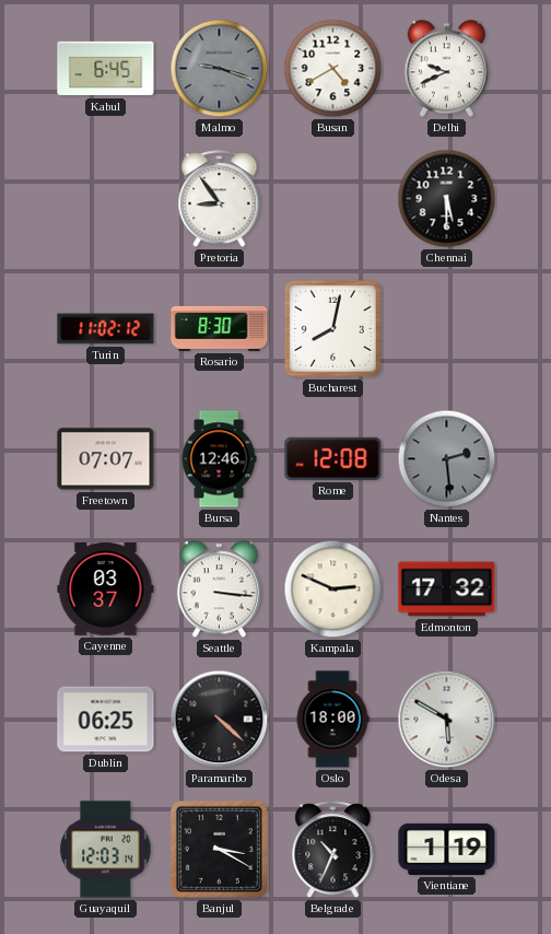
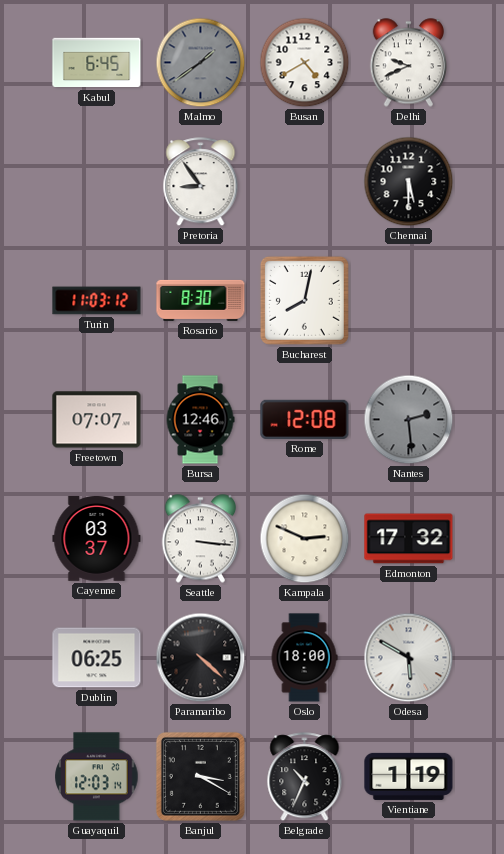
Malmo: 9:18 -> 1:39
Turin: 11:02 -> 11:03
